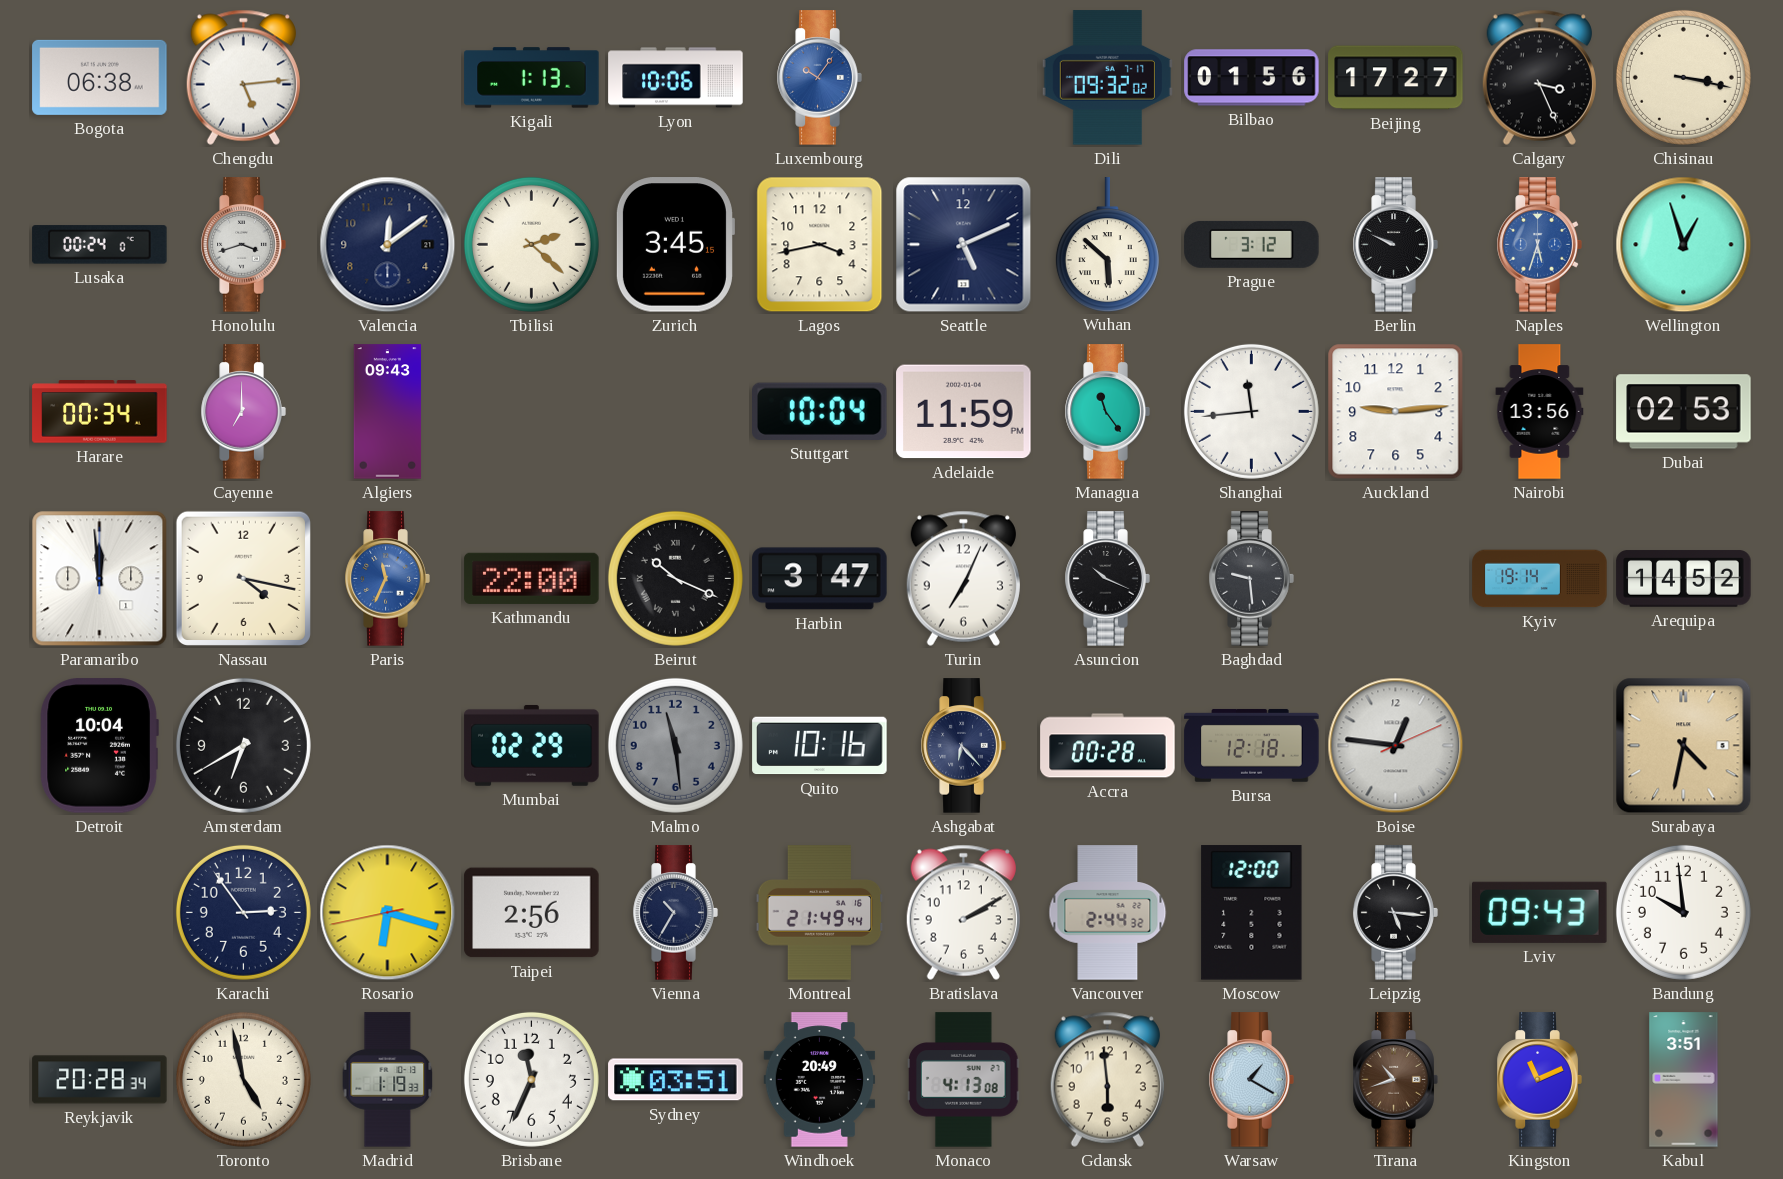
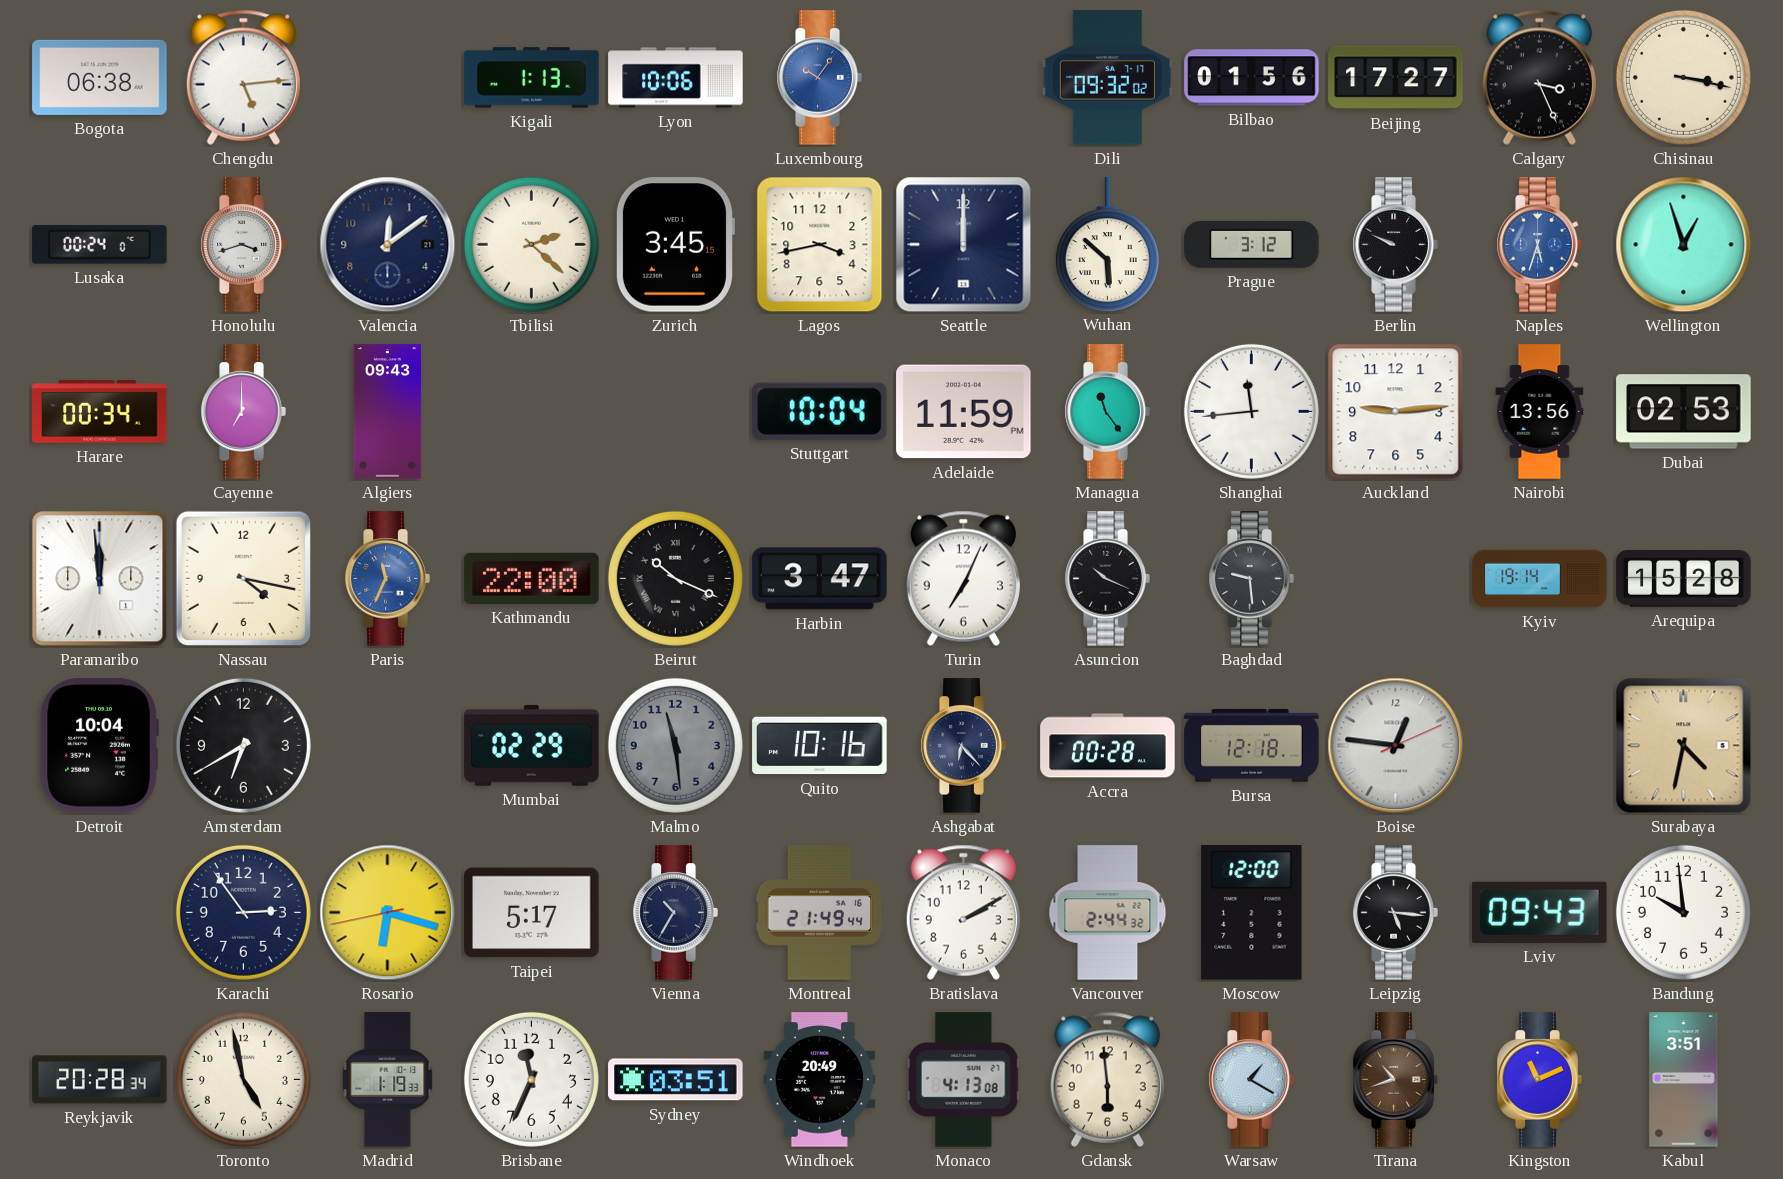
Seattle: 5:11 -> 12:00
Arequipa: 14:52 -> 15:28
Taipei: 2:56 -> 5:17
